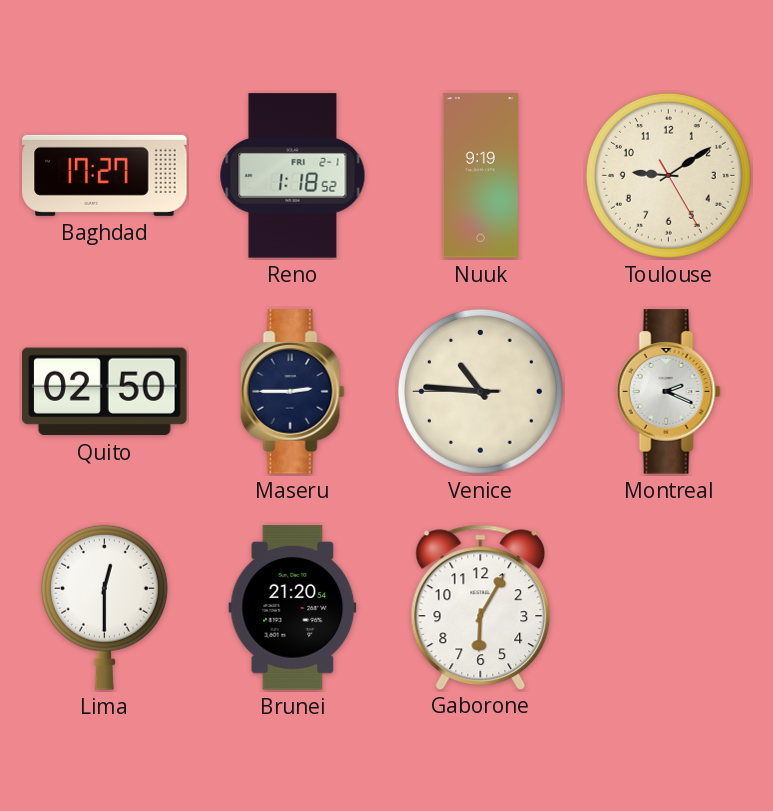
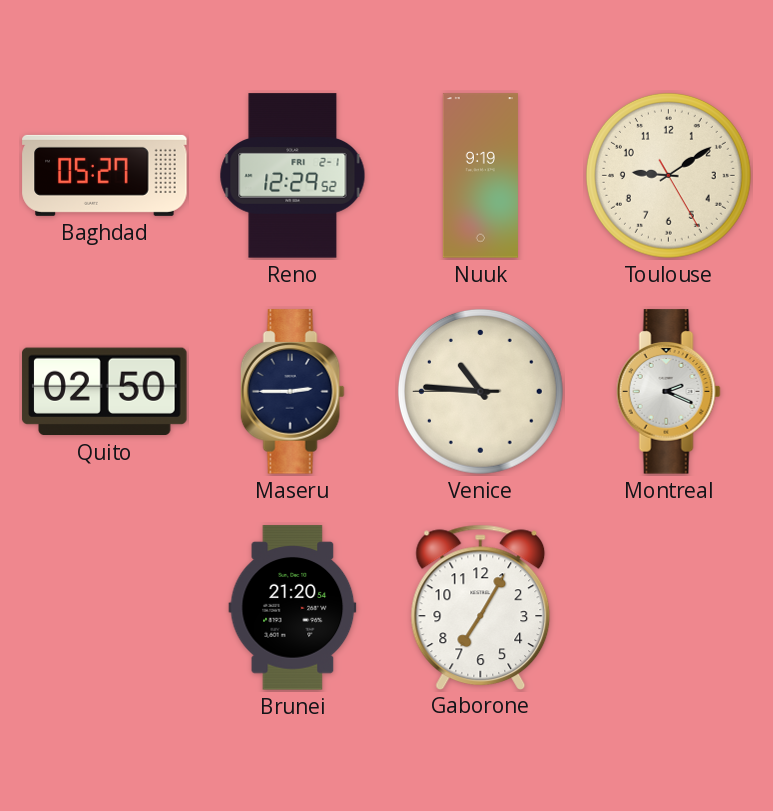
Baghdad: 17:27 -> 05:27
Reno: 1:18 -> 12:29
Lima: 12:30 -> none
Gaborone: 6:05 -> 7:05
